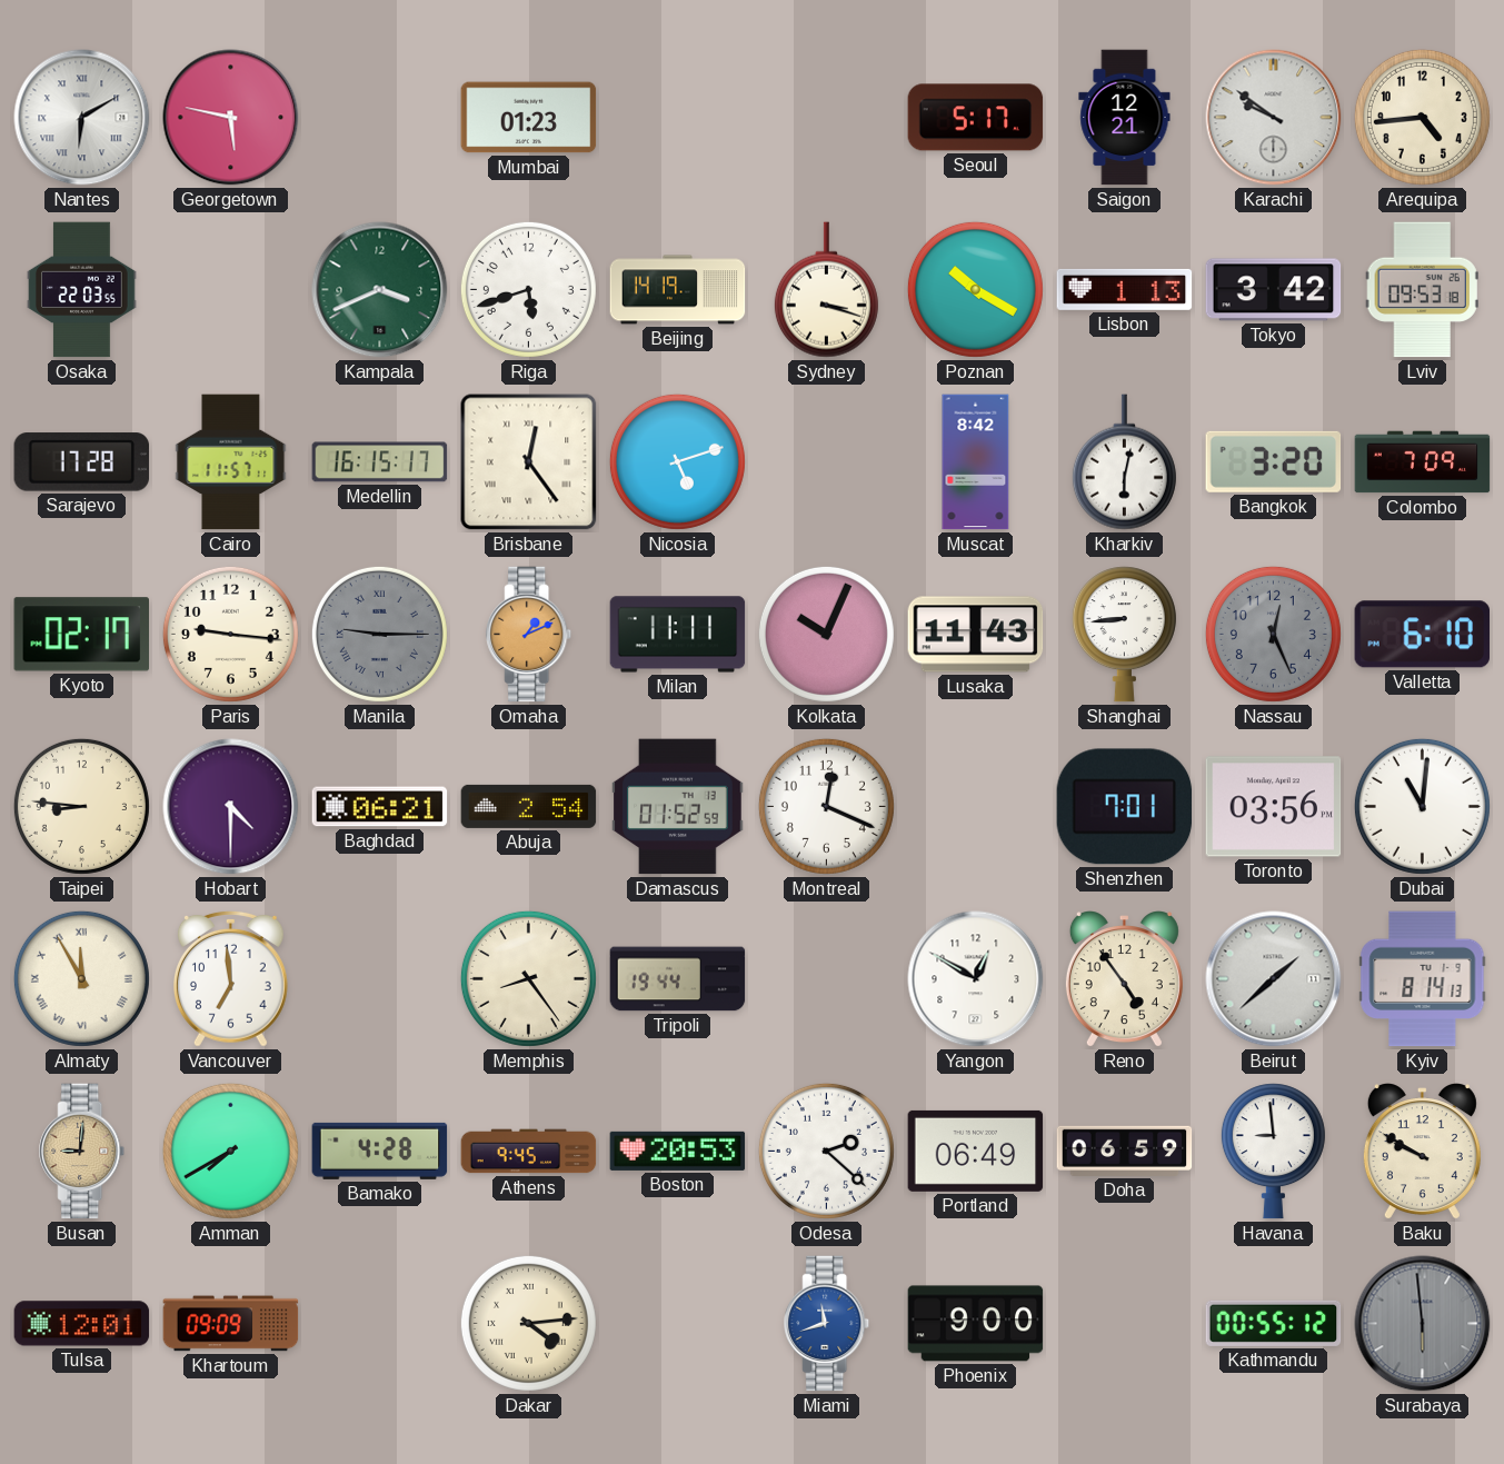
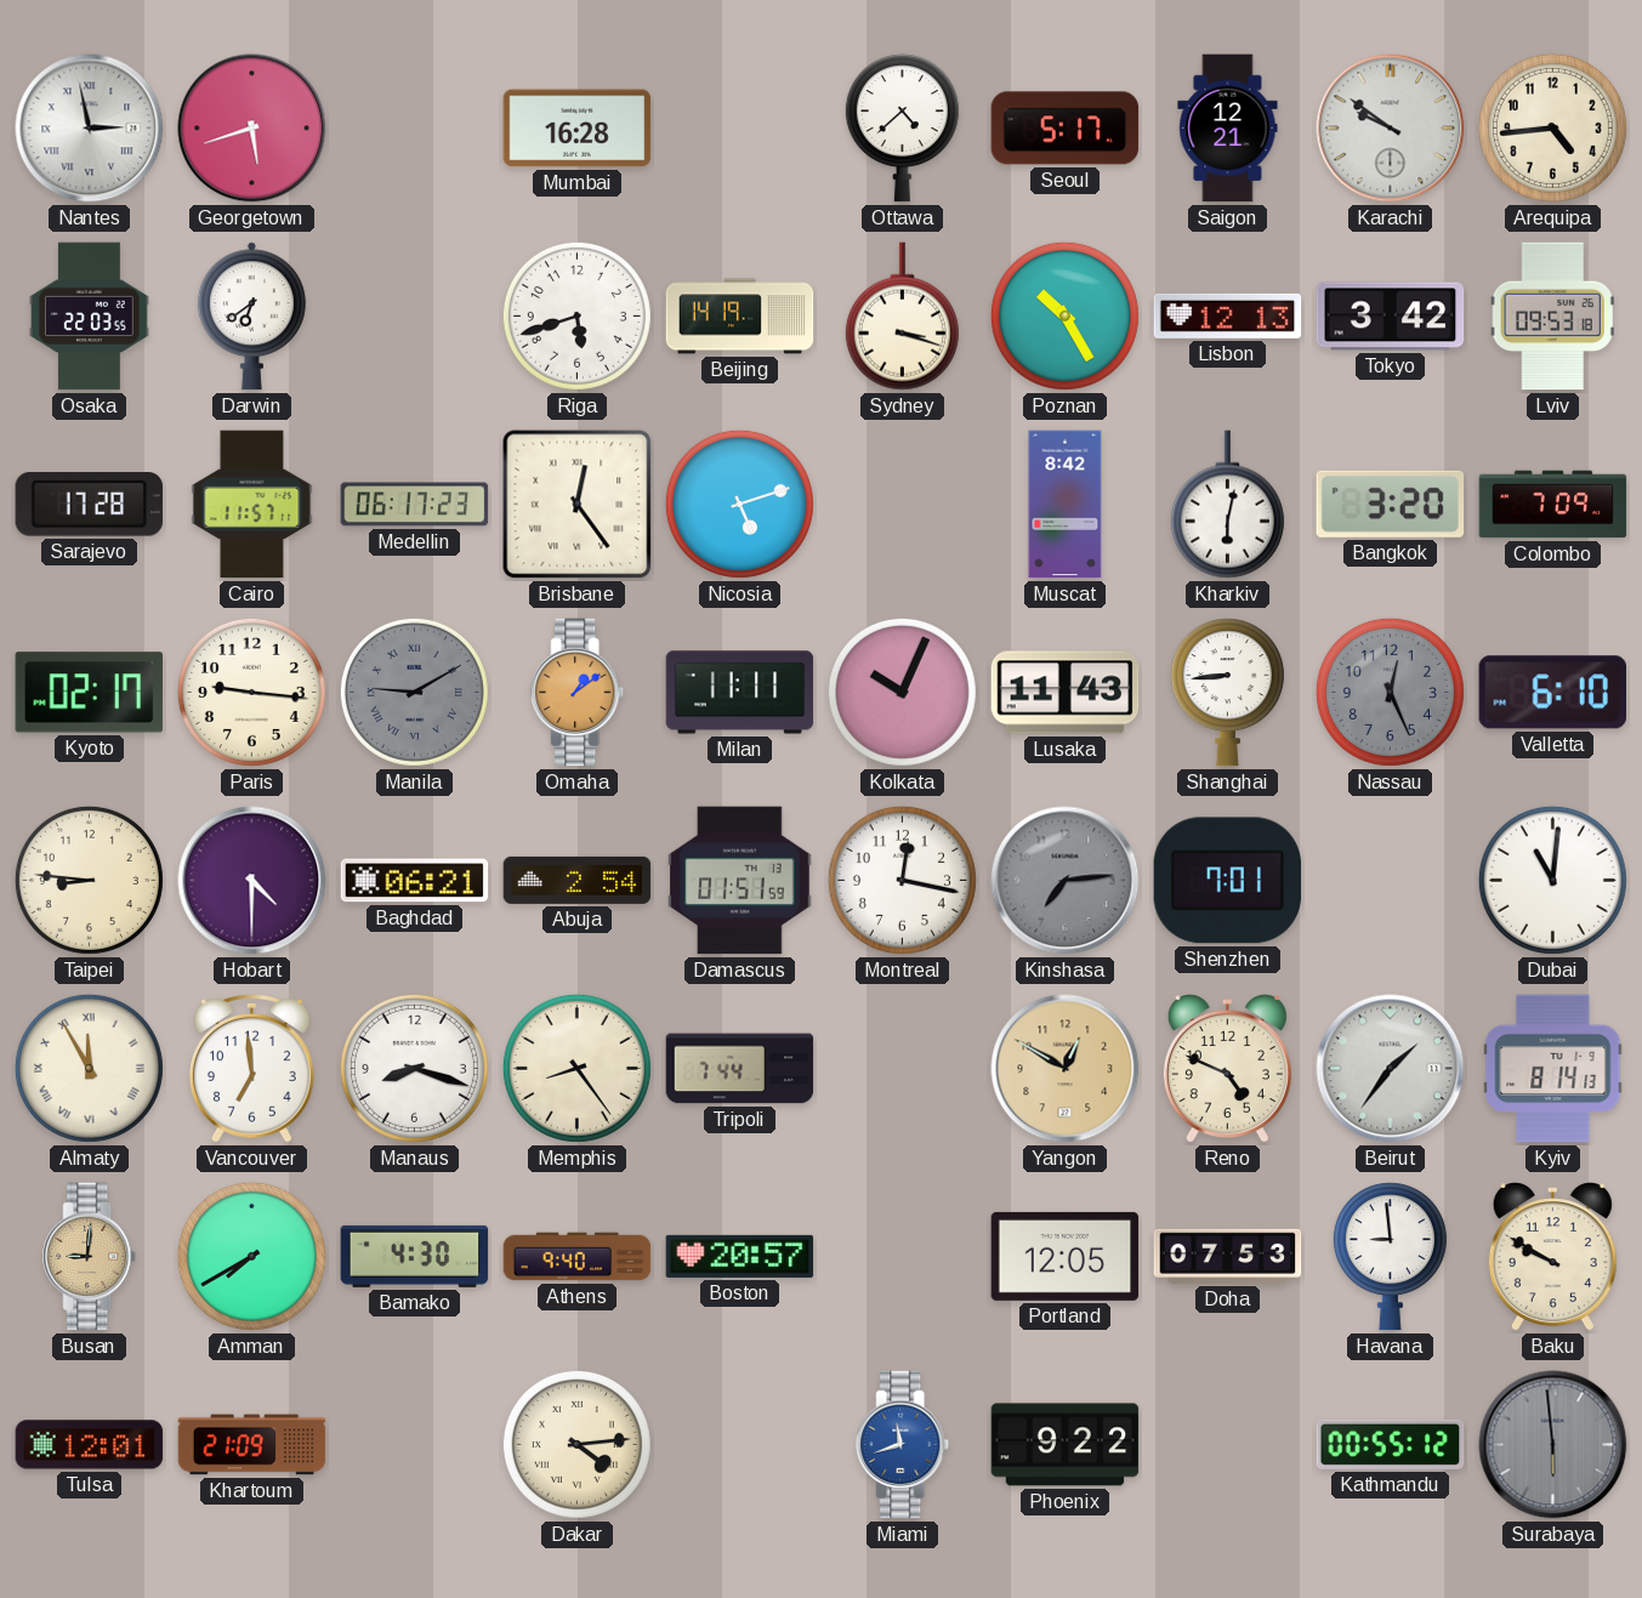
Nantes: 6:10 -> 2:58
Georgetown: 5:47 -> 5:42
Mumbai: 01:23 -> 16:28
Ottawa: none -> 4:38
Darwin: none -> 6:39
Kampala: 3:41 -> none
Poznan: 10:20 -> 10:25
Lisbon: 1:13 -> 12:13
Medellin: 16:15 -> 06:17
Manila: 9:15 -> 9:10
Omaha: 1:11 -> 1:09
Damascus: 01:52 -> 01:51
Montreal: 12:19 -> 12:17
Kinshasa: none -> 7:14
Toronto: 03:56 -> none
Manaus: none -> 8:18
Tripoli: 19:44 -> 7:44
Yangon dial: white -> champagne
Reno: 4:54 -> 4:49
Beirut: 1:38 -> 1:36
Bamako: 4:28 -> 4:30
Athens: 9:45 -> 9:40
Boston: 20:53 -> 20:57
Odesa: 2:22 -> none
Portland: 06:49 -> 12:05
Doha: 06:59 -> 07:53
Khartoum: 09:09 -> 21:09
Phoenix: 9:00 -> 9:22
